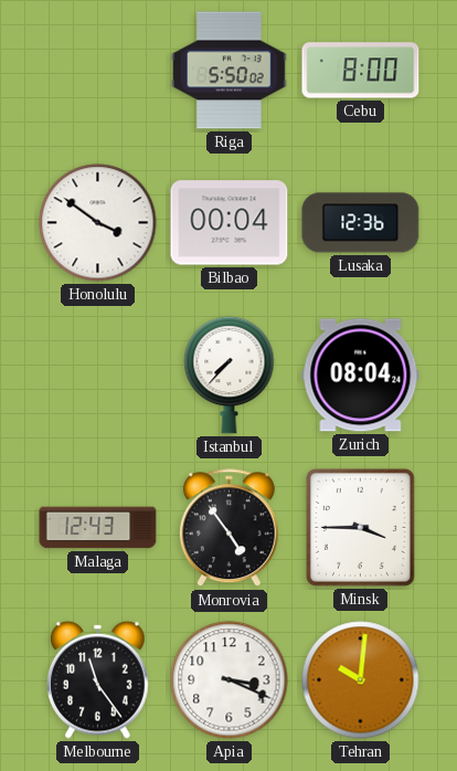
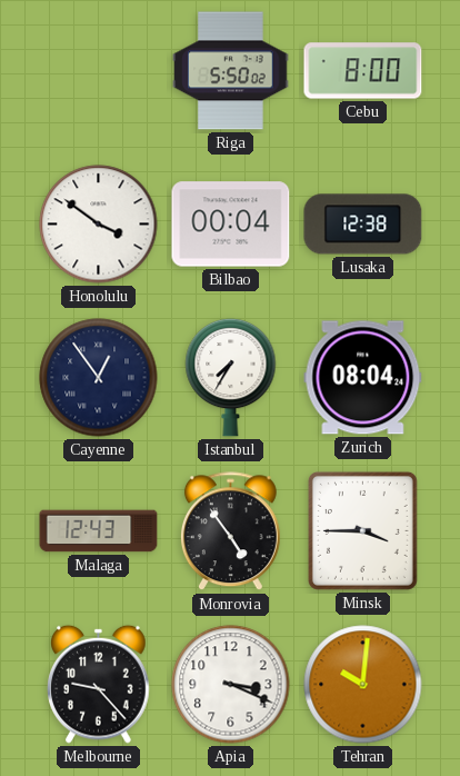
Lusaka: 12:36 -> 12:38
Cayenne: none -> 12:54
Istanbul: 7:37 -> 7:35
Melbourne: 11:24 -> 9:23
